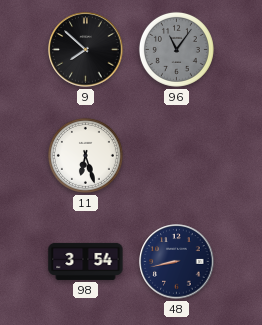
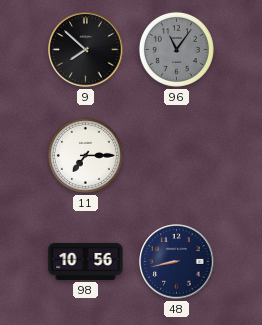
11: 6:27 -> 7:15
98: 3:54 -> 10:56
